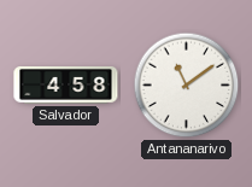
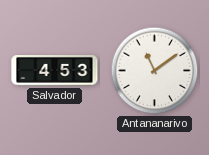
Salvador: 4:58 -> 4:53
